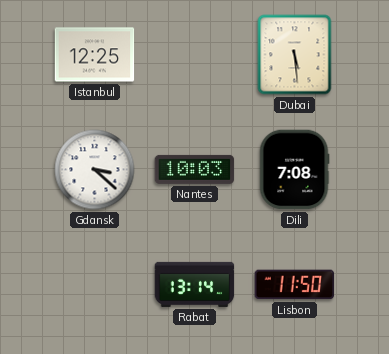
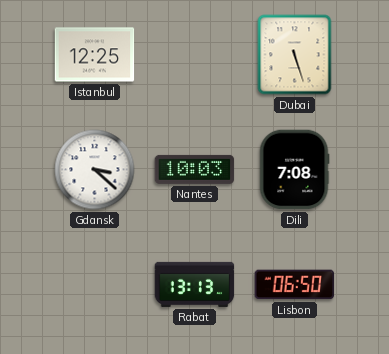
Dubai: 5:29 -> 5:27
Rabat: 13:14 -> 13:13
Lisbon: 11:50 -> 06:50
